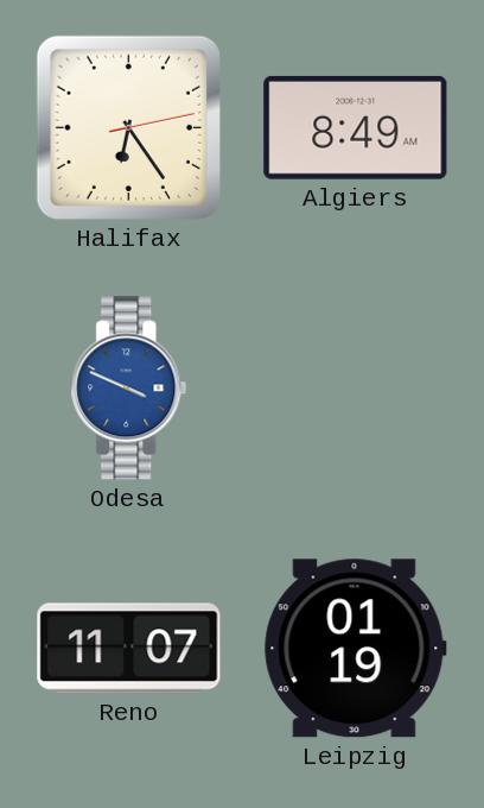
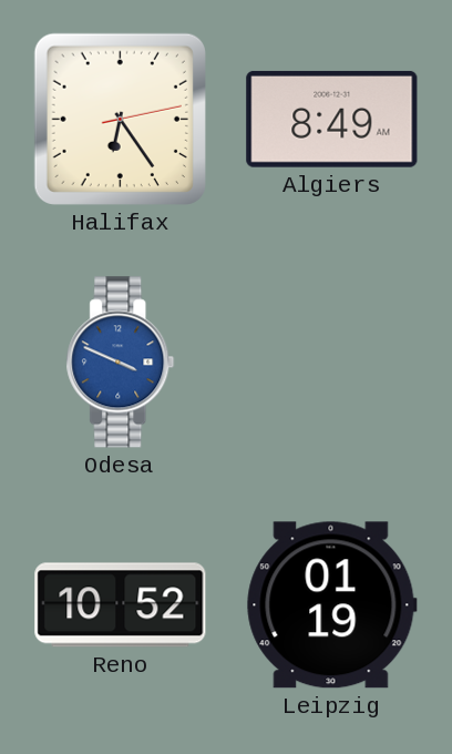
Reno: 11:07 -> 10:52
